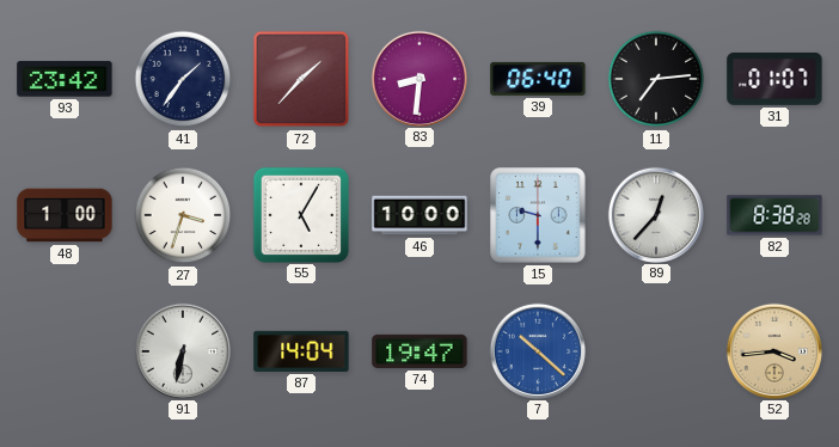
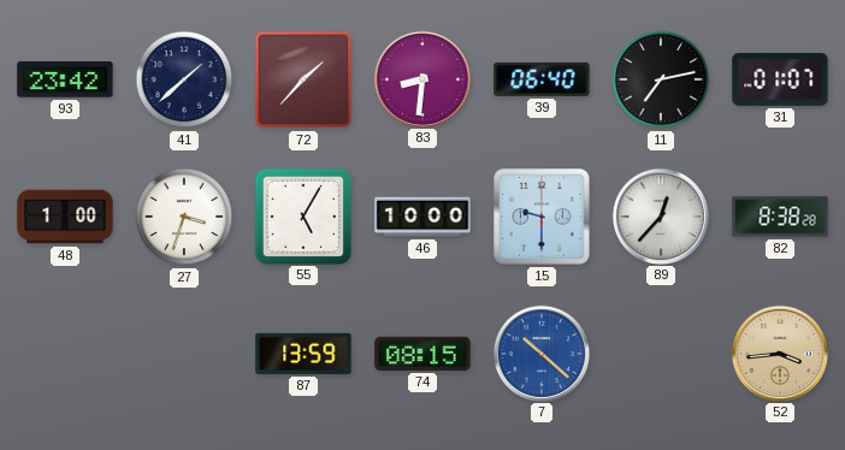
41: 1:36 -> 1:38
11: 7:14 -> 7:13
91: 6:32 -> none
87: 14:04 -> 13:59
74: 19:47 -> 08:15
